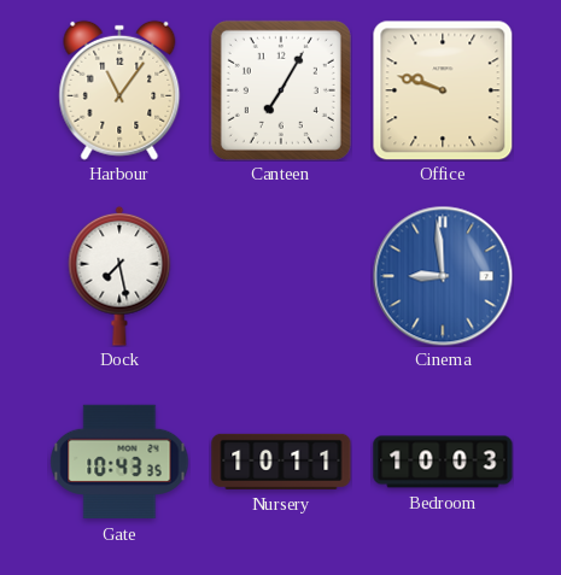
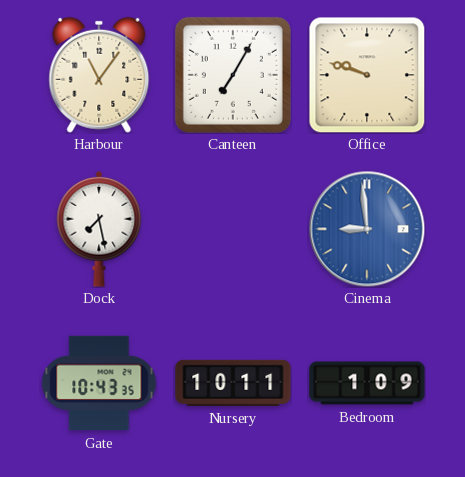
Bedroom: 10:03 -> 1:09
